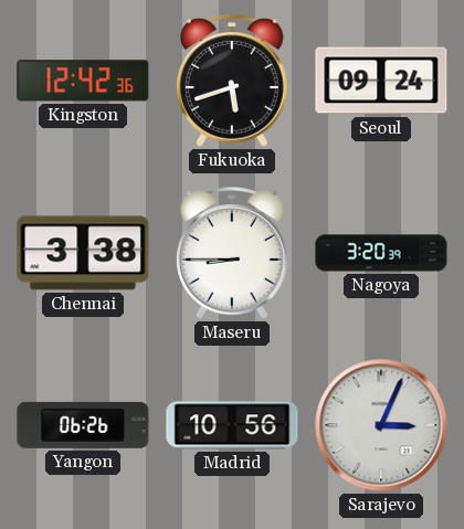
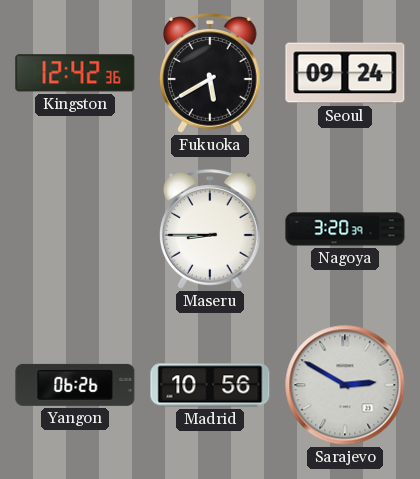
Fukuoka: 5:42 -> 5:40
Chennai: 3:38 -> none
Sarajevo: 3:04 -> 2:50
